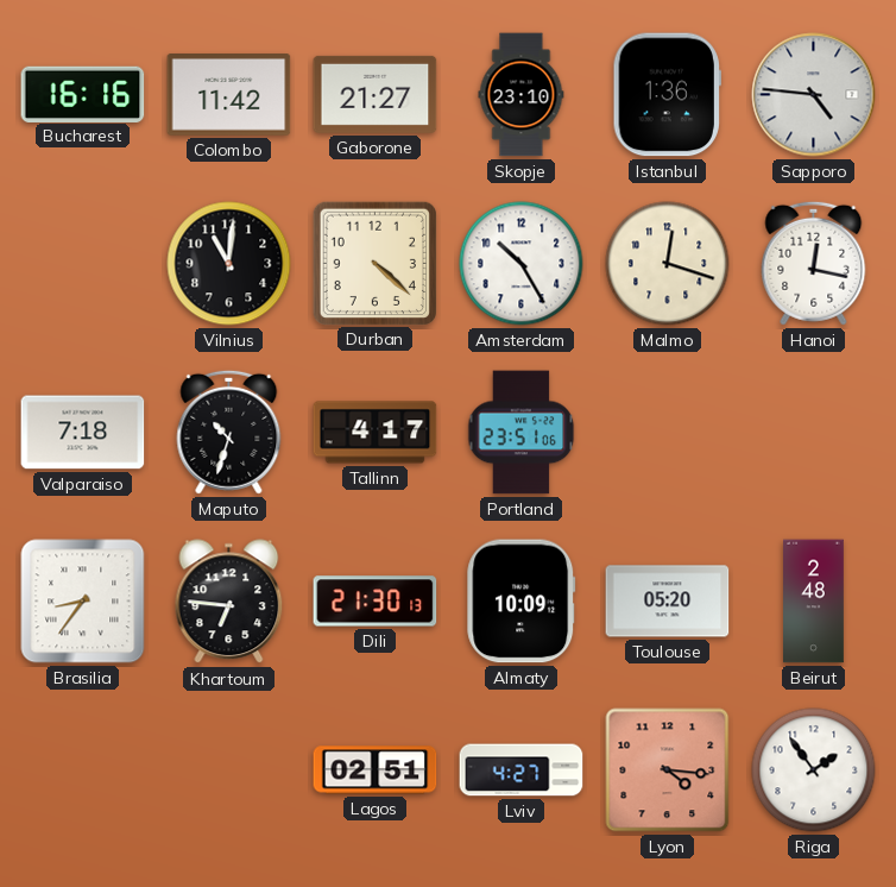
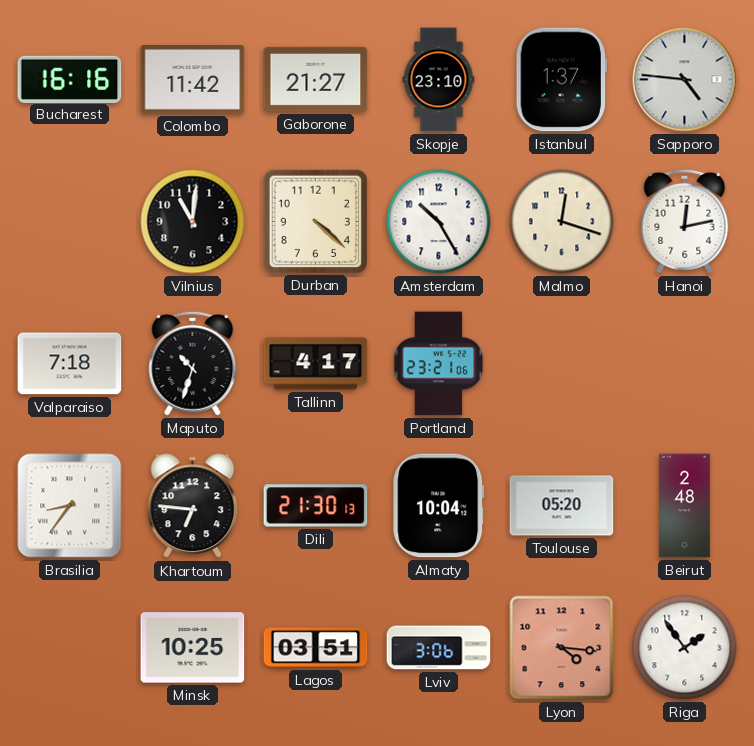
Istanbul: 1:36 -> 1:37
Hanoi: 12:17 -> 12:13
Portland: 23:51 -> 23:21
Almaty: 10:09 -> 10:04
Minsk: none -> 10:25
Lagos: 02:51 -> 03:51
Lviv: 4:27 -> 3:06
